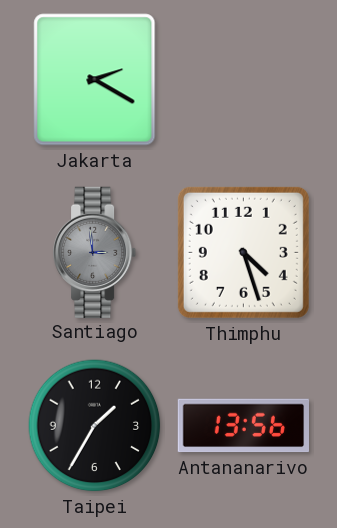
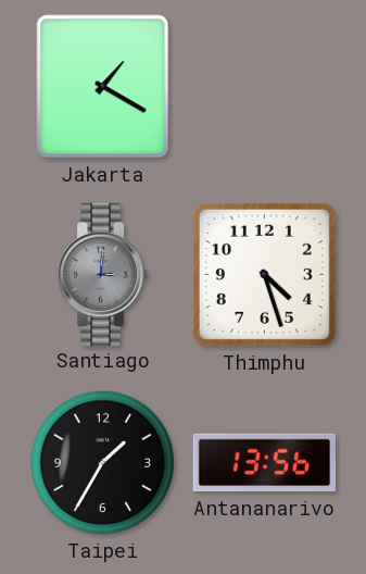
Jakarta: 2:20 -> 1:20
Santiago: 2:59 -> 3:01
